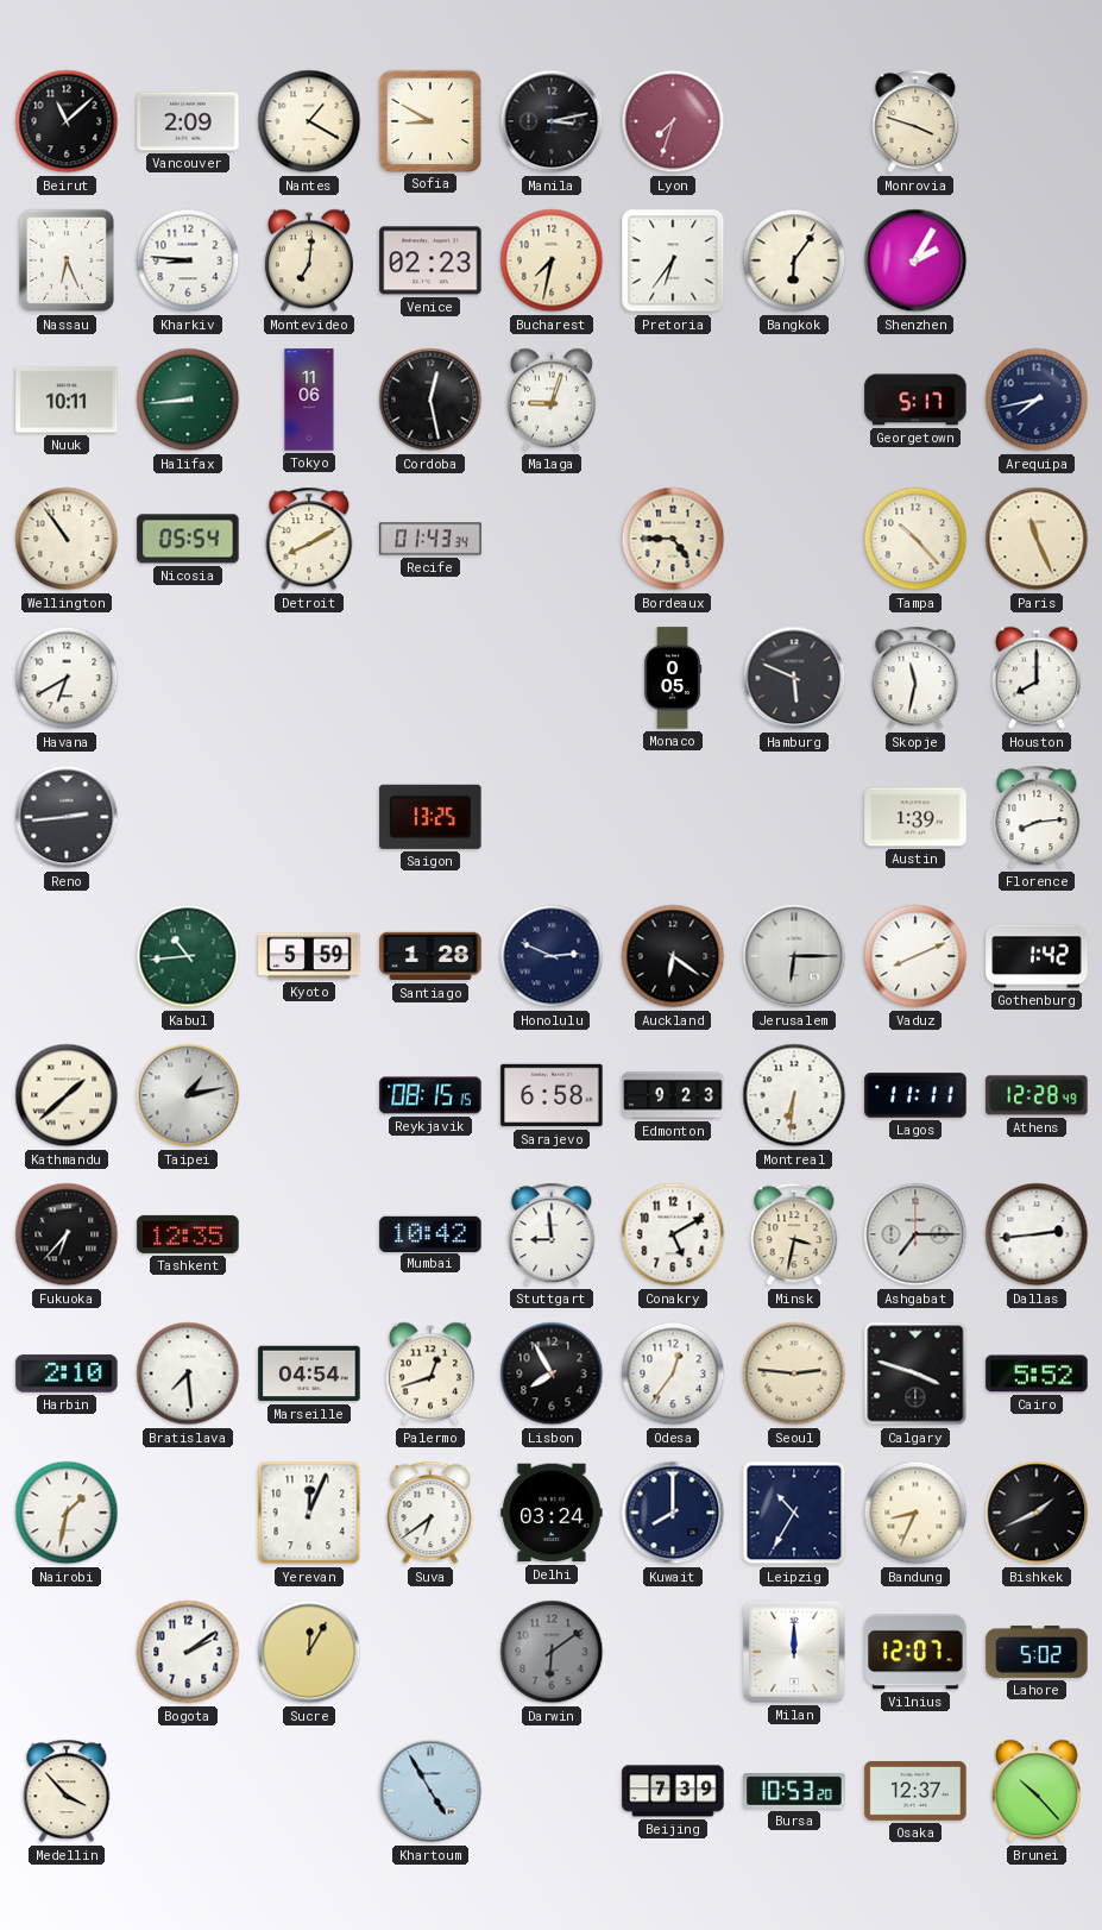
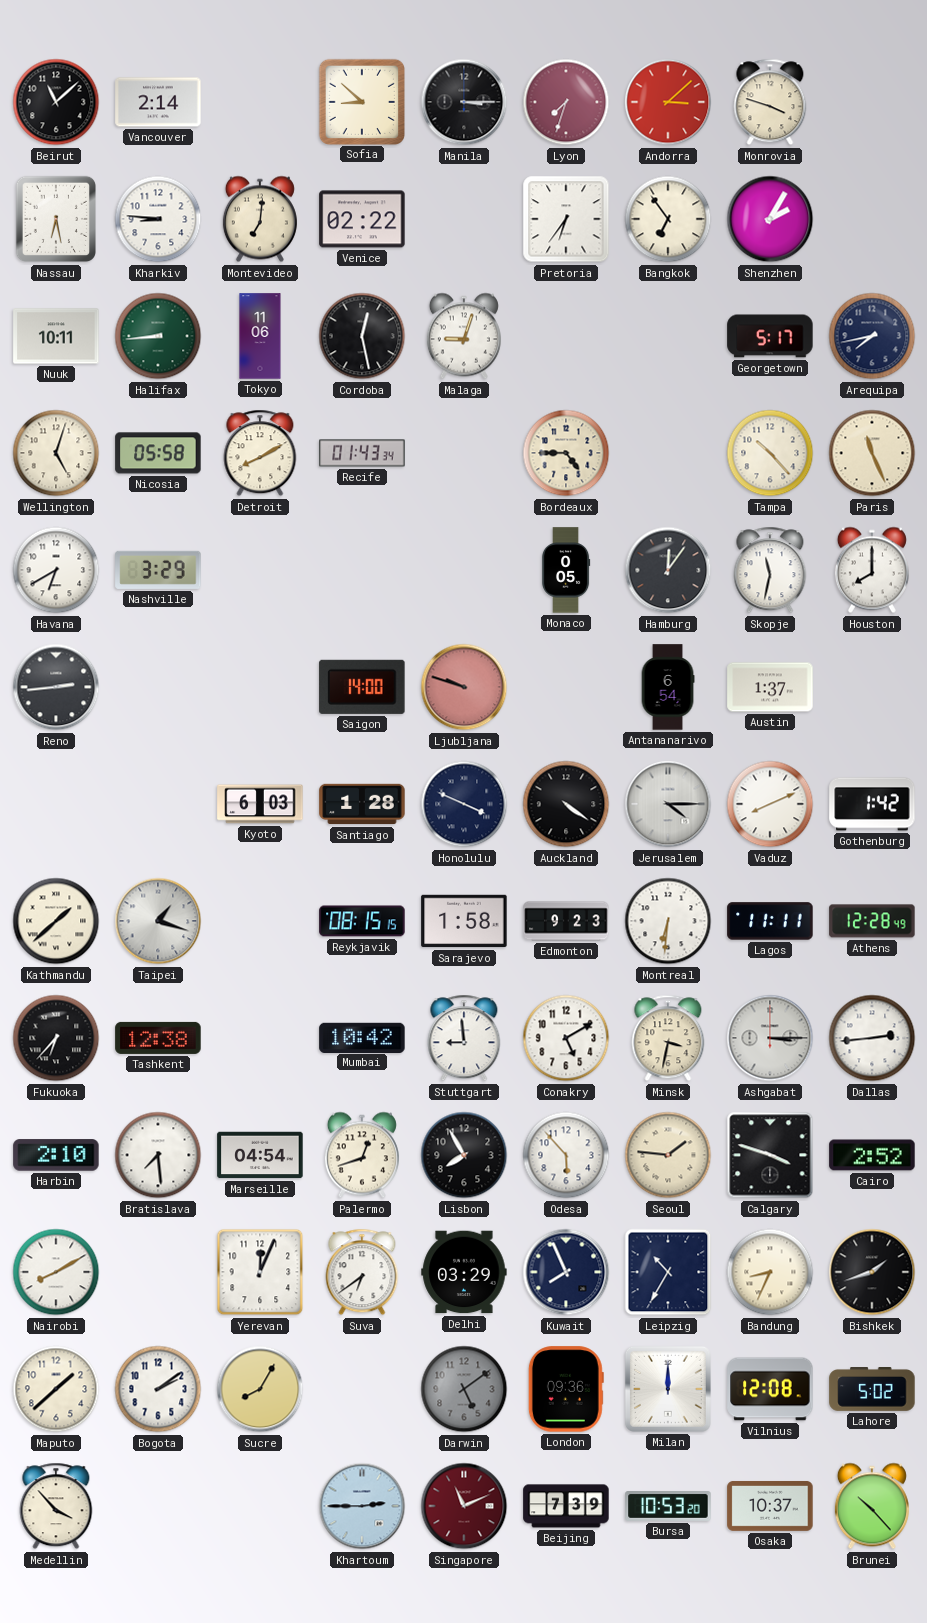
Vancouver: 2:09 -> 2:14
Nantes: 1:20 -> none
Sofia: 8:50 -> 8:52
Manila: 3:13 -> 3:15
Andorra: none -> 3:08
Nassau: 6:26 -> 6:28
Venice: 02:23 -> 02:22
Bucharest: 7:32 -> none
Bangkok: 6:06 -> 6:54
Wellington: 10:54 -> 5:03
Nicosia: 05:54 -> 05:58
Nashville: none -> 3:29
Hamburg: 5:49 -> 12:06
Saigon: 13:25 -> 14:00
Ljubljana: none -> 9:48
Antananarivo: none -> 6:54
Austin: 1:39 -> 1:37
Florence: 8:14 -> none
Kabul: 10:44 -> none
Kyoto: 5:59 -> 6:03
Honolulu: 2:49 -> 3:49
Auckland: 6:21 -> 4:21
Jerusalem: 6:15 -> 4:15
Taipei: 1:13 -> 1:18
Sarajevo: 6:58 -> 1:58
Tashkent: 12:35 -> 12:38
Ashgabat: 7:15 -> 3:15
Odesa: 12:36 -> 5:53
Seoul: 2:46 -> 1:46
Cairo: 5:52 -> 2:52
Nairobi: 1:32 -> 8:10
Delhi: 03:24 -> 03:29
Kuwait: 8:00 -> 7:56
Bishkek: 1:41 -> 1:42
Maputo: none -> 1:38
Sucre: 12:05 -> 8:05
Darwin: 6:09 -> 5:09
London: none -> 09:36
Vilnius: 12:07 -> 12:08
Khartoum: 4:55 -> 2:45
Singapore: none -> 11:11
Osaka: 12:37 -> 10:37
